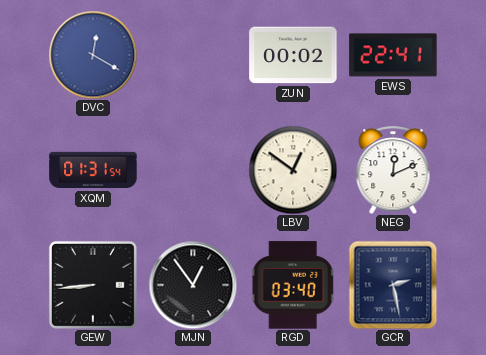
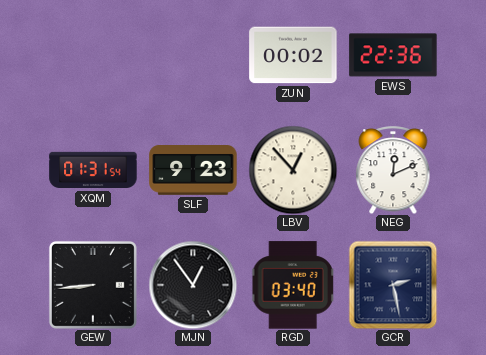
DVC: 12:20 -> none
EWS: 22:41 -> 22:36
SLF: none -> 9:23
LBV: 12:51 -> 12:53
